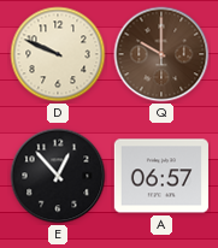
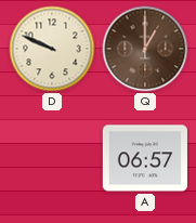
Q: 10:00 -> 1:00
E: 12:53 -> none
